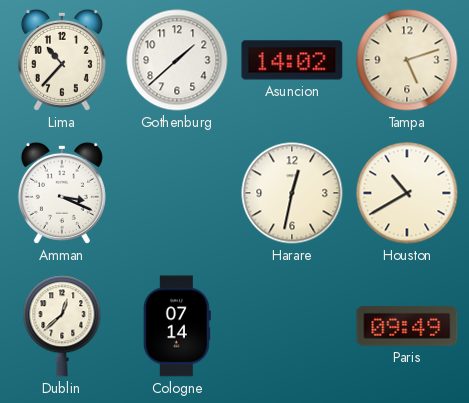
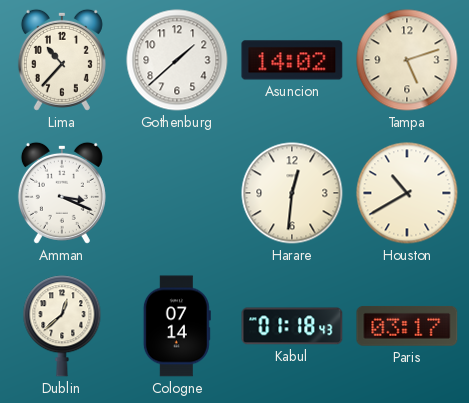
Harare: 12:32 -> 12:31
Kabul: none -> 01:18
Paris: 09:49 -> 03:17
